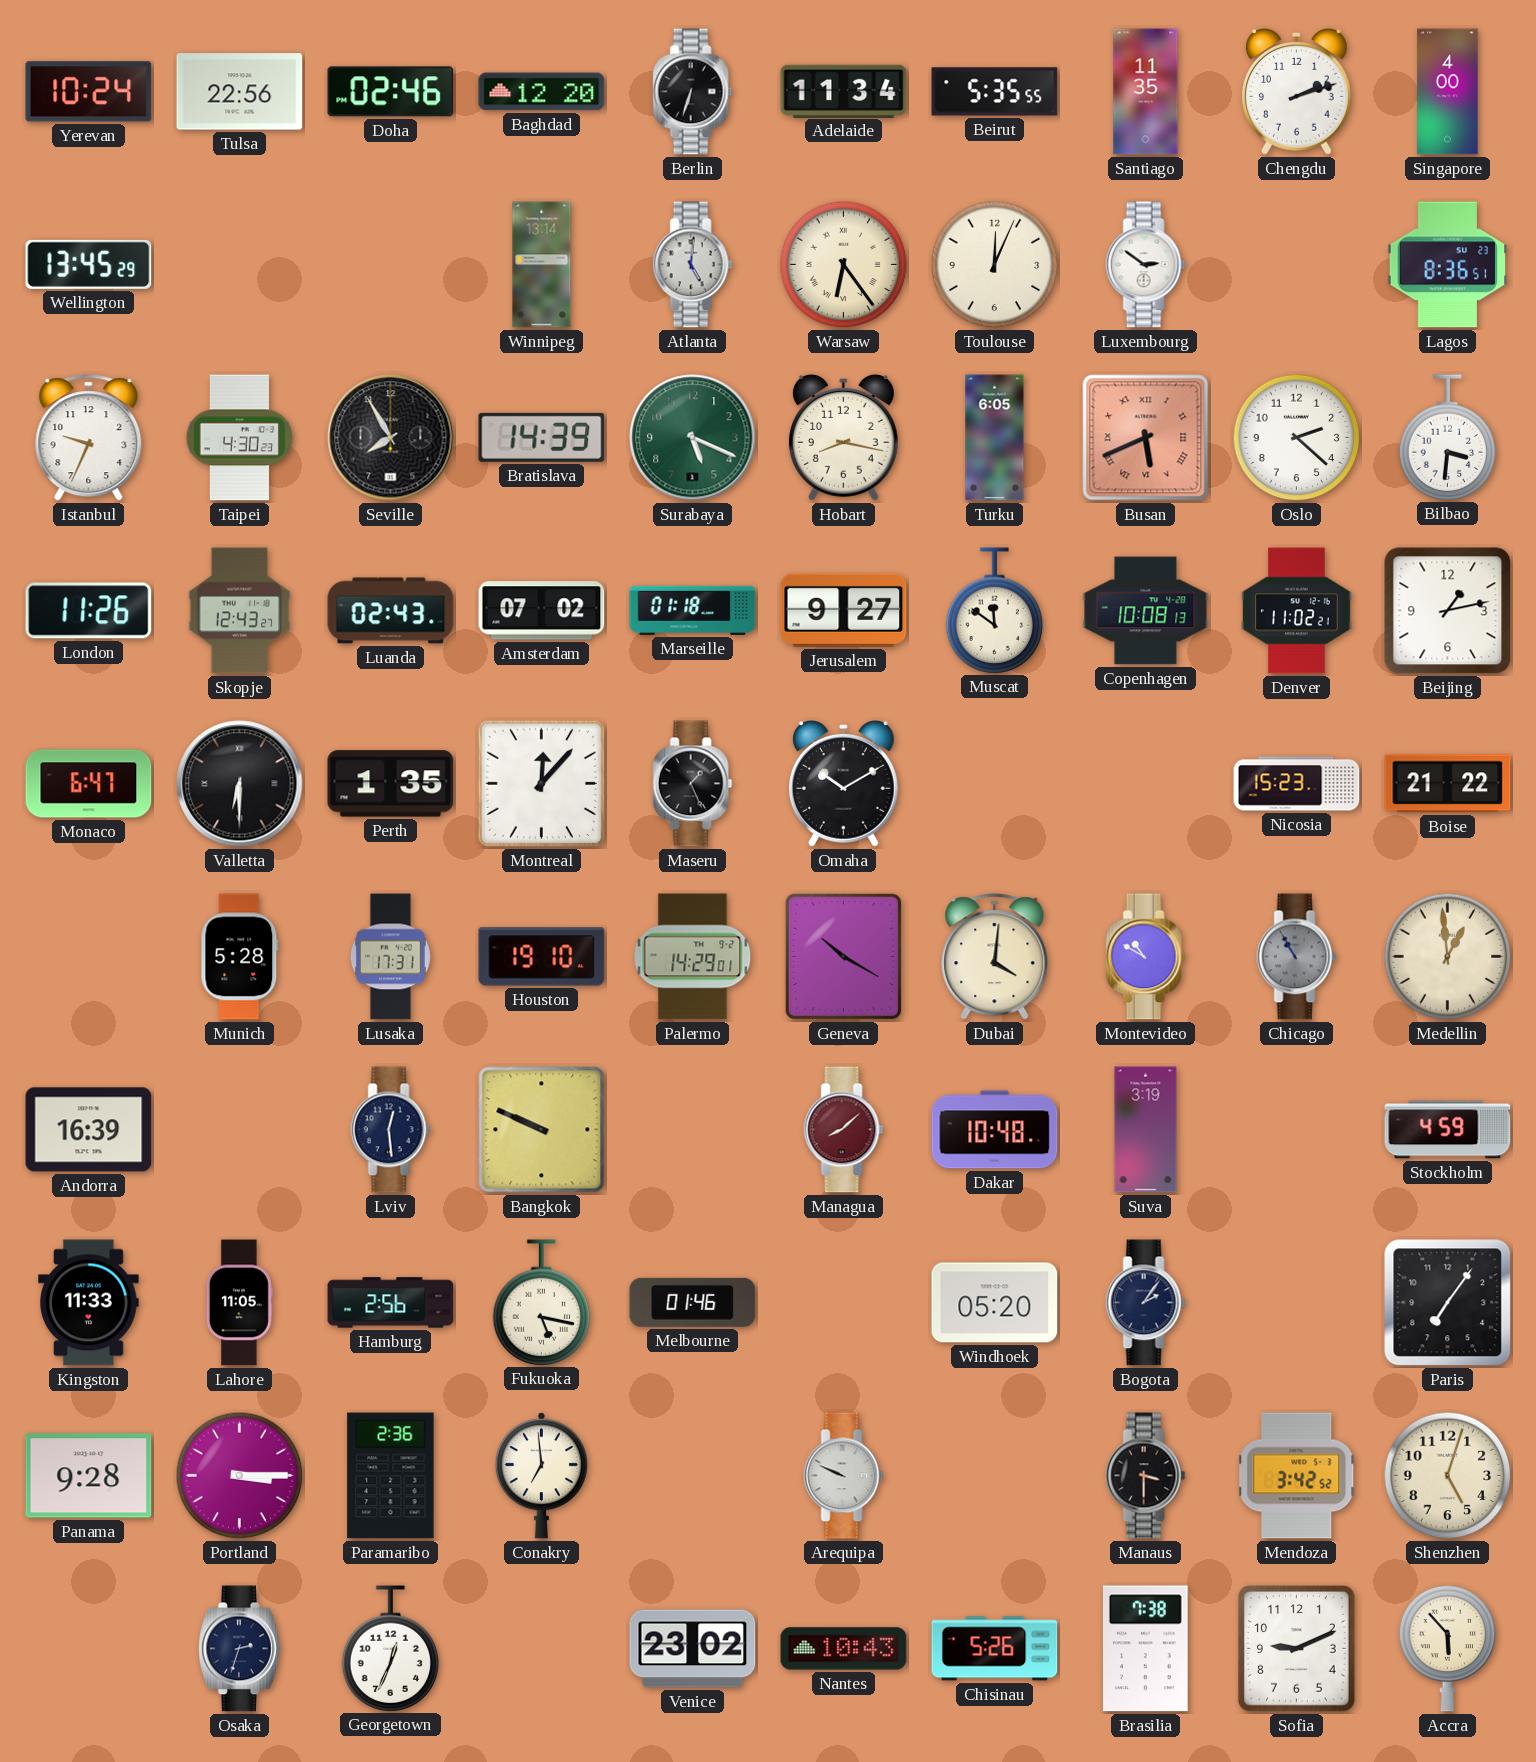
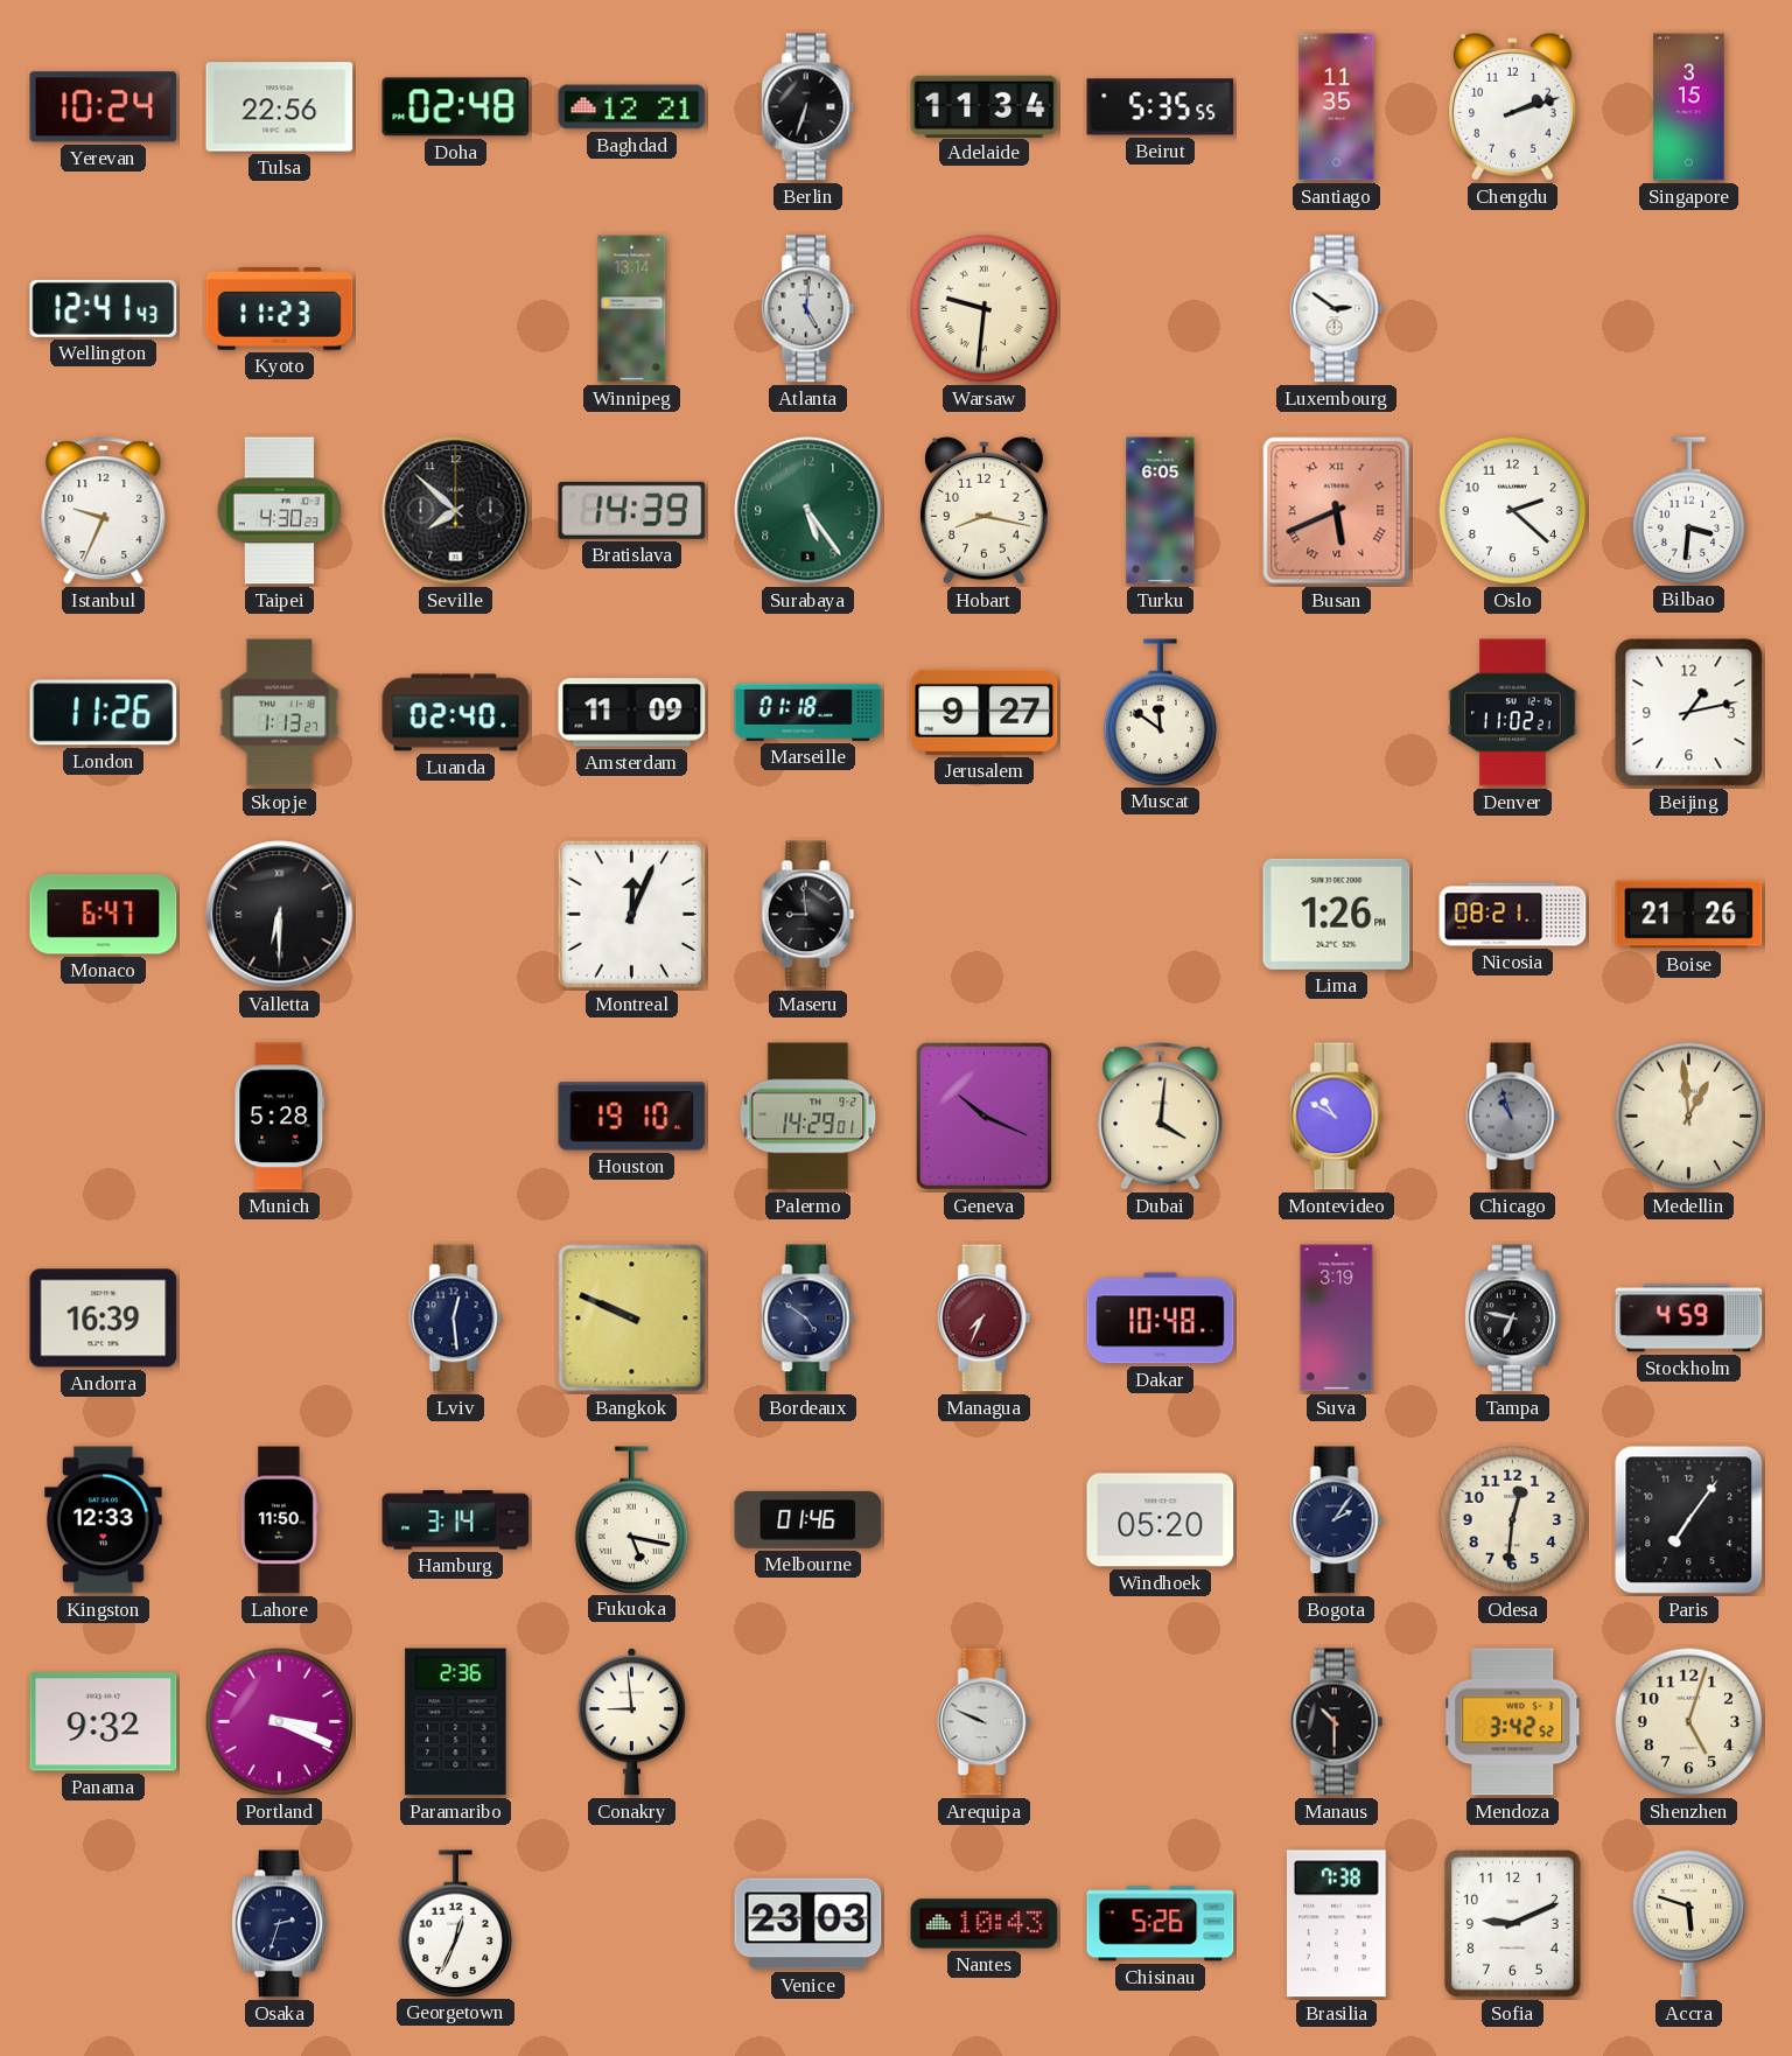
Doha: 02:46 -> 02:48
Baghdad: 12:20 -> 12:21
Singapore: 4:00 -> 3:15
Wellington: 13:45 -> 12:41
Kyoto: none -> 11:23
Warsaw: 6:24 -> 9:31
Toulouse: 12:04 -> none
Lagos: 8:36 -> none
Seville: 7:55 -> 7:52
Surabaya: 5:19 -> 5:24
Skopje: 12:43 -> 1:13
Luanda: 02:43 -> 02:40
Amsterdam: 07:02 -> 11:09
Copenhagen: 10:08 -> none
Perth: 1:35 -> none
Montreal: 12:07 -> 12:04
Maseru: 1:26 -> 8:59
Omaha: 10:10 -> none
Lima: none -> 1:26
Nicosia: 15:23 -> 08:21
Boise: 21:22 -> 21:26
Lusaka: 17:31 -> none
Geneva: 10:20 -> 10:19
Chicago: 10:55 -> 10:57
Bordeaux: none -> 4:51
Managua: 8:08 -> 7:34
Tampa: none -> 6:47
Kingston: 11:33 -> 12:33
Lahore: 11:05 -> 11:50
Hamburg: 2:56 -> 3:14
Odesa: none -> 12:31
Panama: 9:28 -> 9:32
Portland: 3:15 -> 3:19
Conakry: 6:59 -> 8:59
Manaus: 3:30 -> 10:30
Venice: 23:02 -> 23:03
Accra: 5:53 -> 5:48
